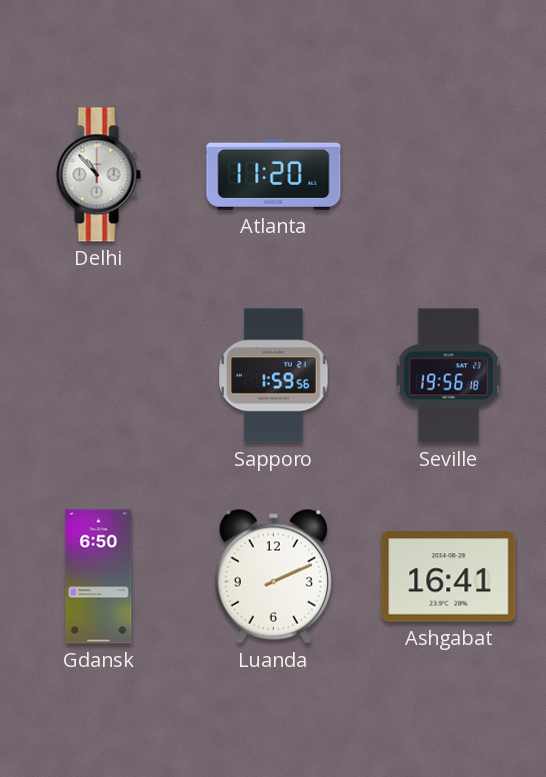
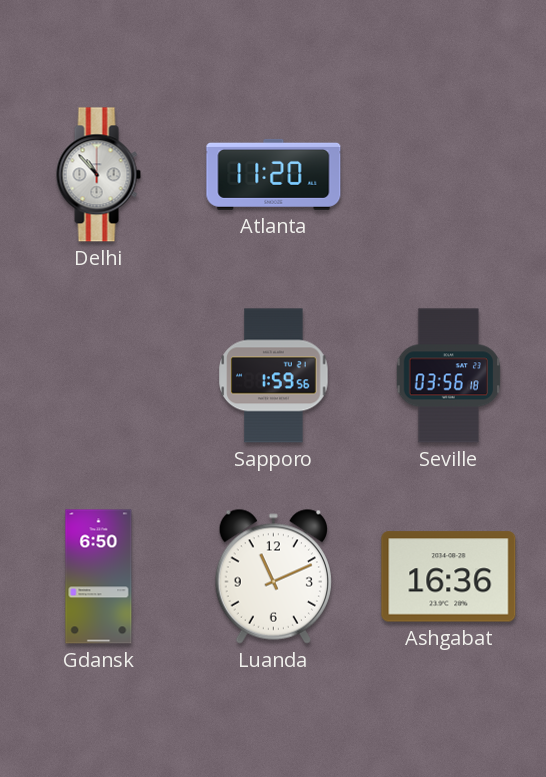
Seville: 19:56 -> 03:56
Luanda: 2:11 -> 11:11
Ashgabat: 16:41 -> 16:36
